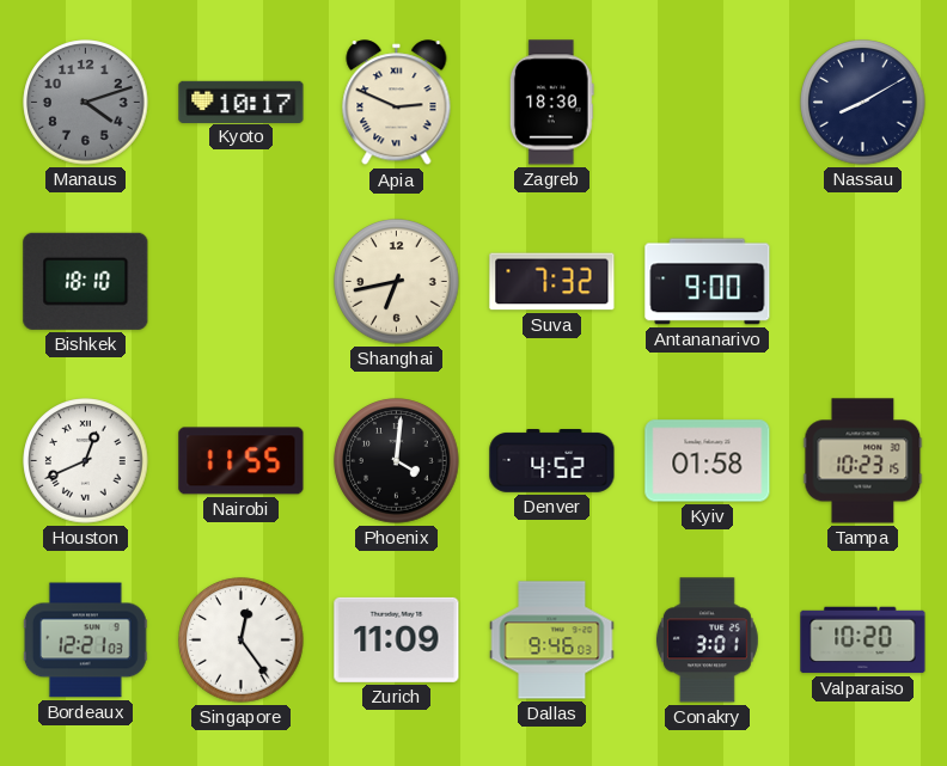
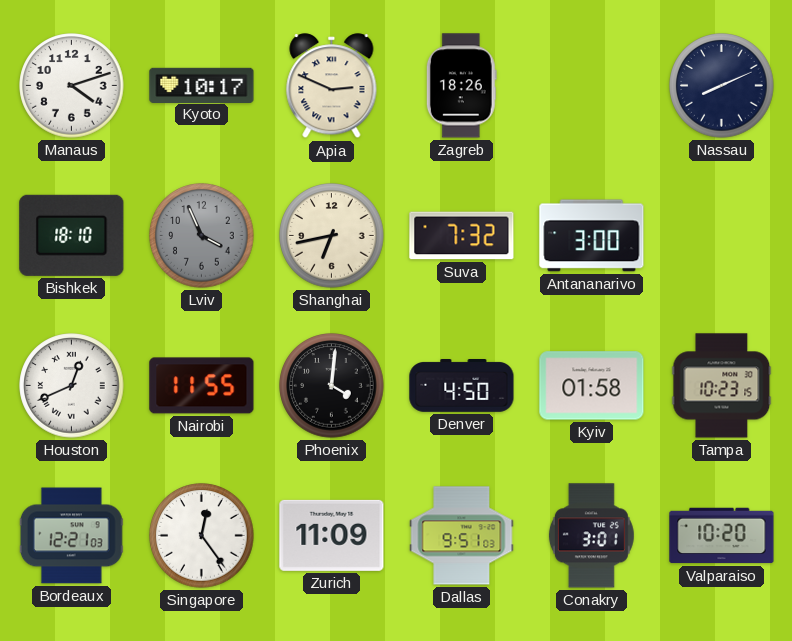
Manaus dial: grey -> white
Zagreb: 18:30 -> 18:26
Nassau: 8:10 -> 8:11
Lviv: none -> 3:56
Antananarivo: 9:00 -> 3:00
Denver: 4:52 -> 4:50
Dallas: 9:46 -> 9:51
